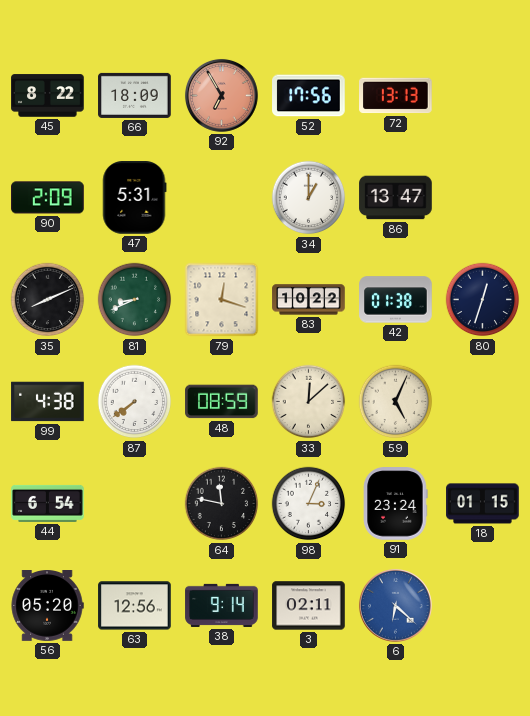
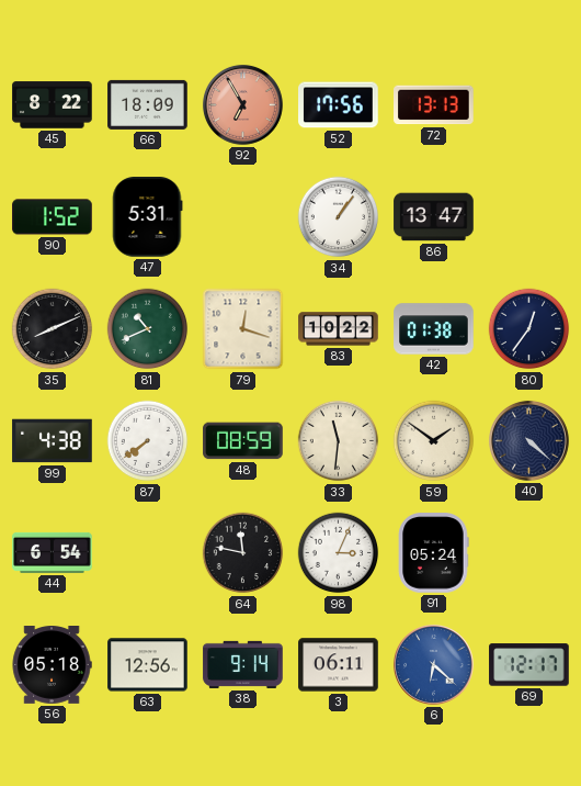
90: 2:09 -> 1:52
34: 1:00 -> 1:06
81: 8:41 -> 10:41
80: 12:33 -> 12:36
33: 12:08 -> 11:31
59: 5:04 -> 1:51
40: none -> 4:22
91: 23:24 -> 05:24
18: 01:15 -> none
56: 05:20 -> 05:18
3: 02:11 -> 06:11
69: none -> 12:17
